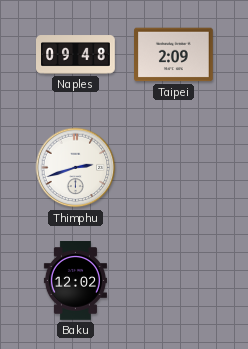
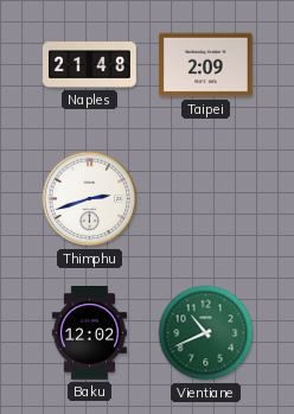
Naples: 09:48 -> 21:48
Vientiane: none -> 10:41
